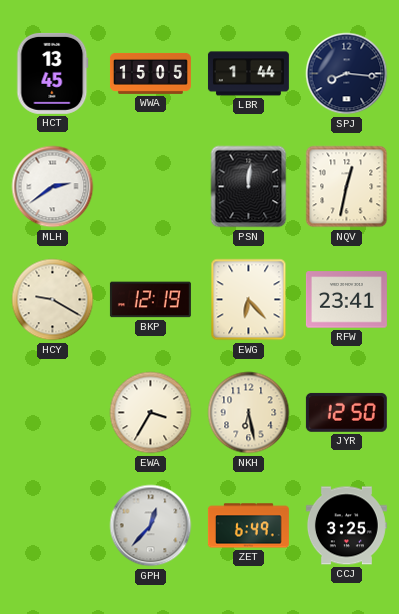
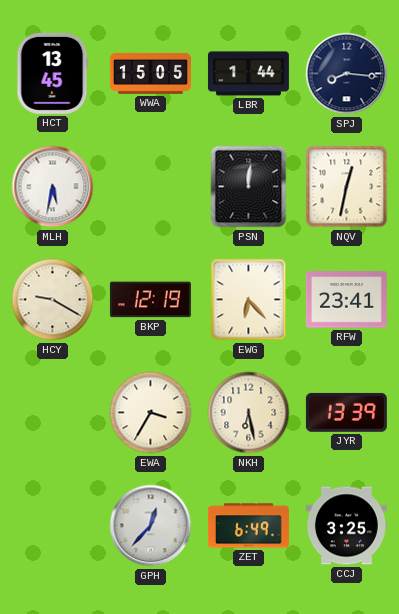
MLH: 2:39 -> 5:32
JYR: 12:50 -> 13:39
